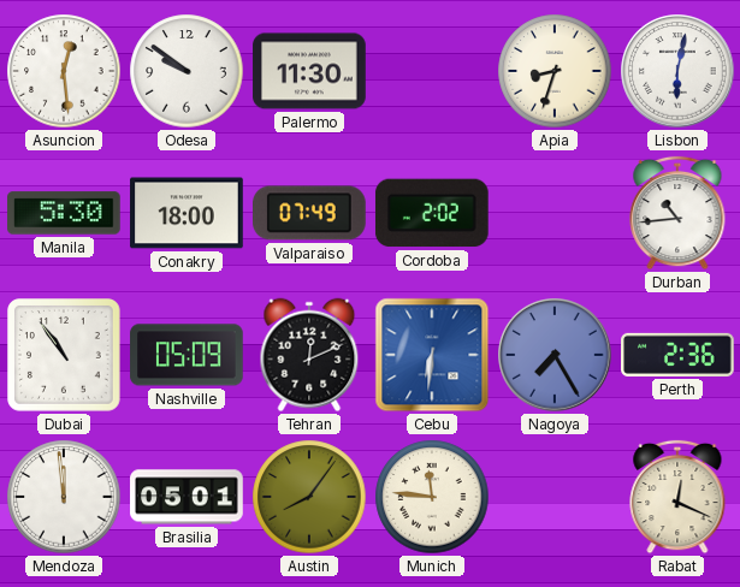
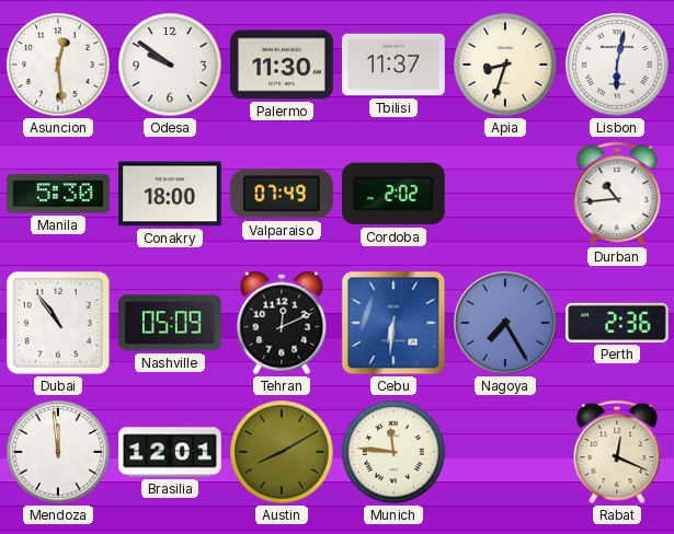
Tbilisi: none -> 11:37
Brasilia: 05:01 -> 12:01
Austin: 8:06 -> 8:10
